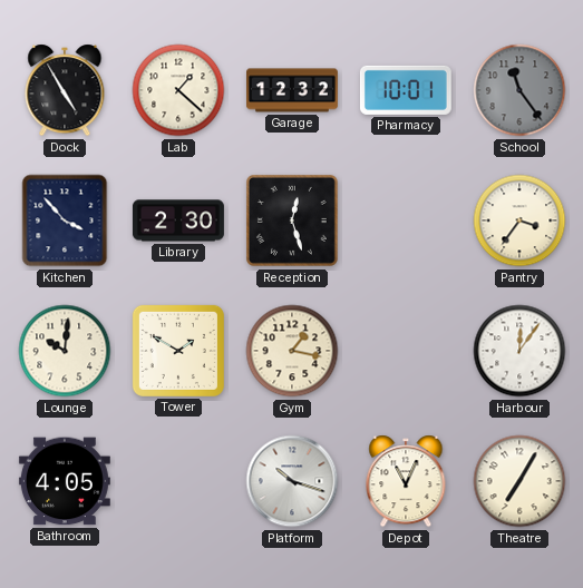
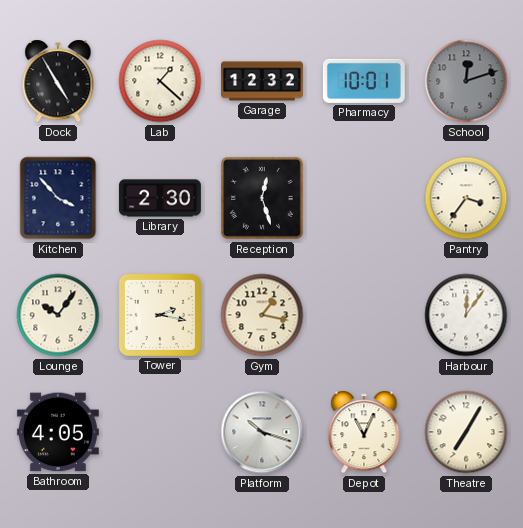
School: 11:24 -> 12:12
Lounge: 10:01 -> 10:06
Tower: 1:50 -> 2:17
